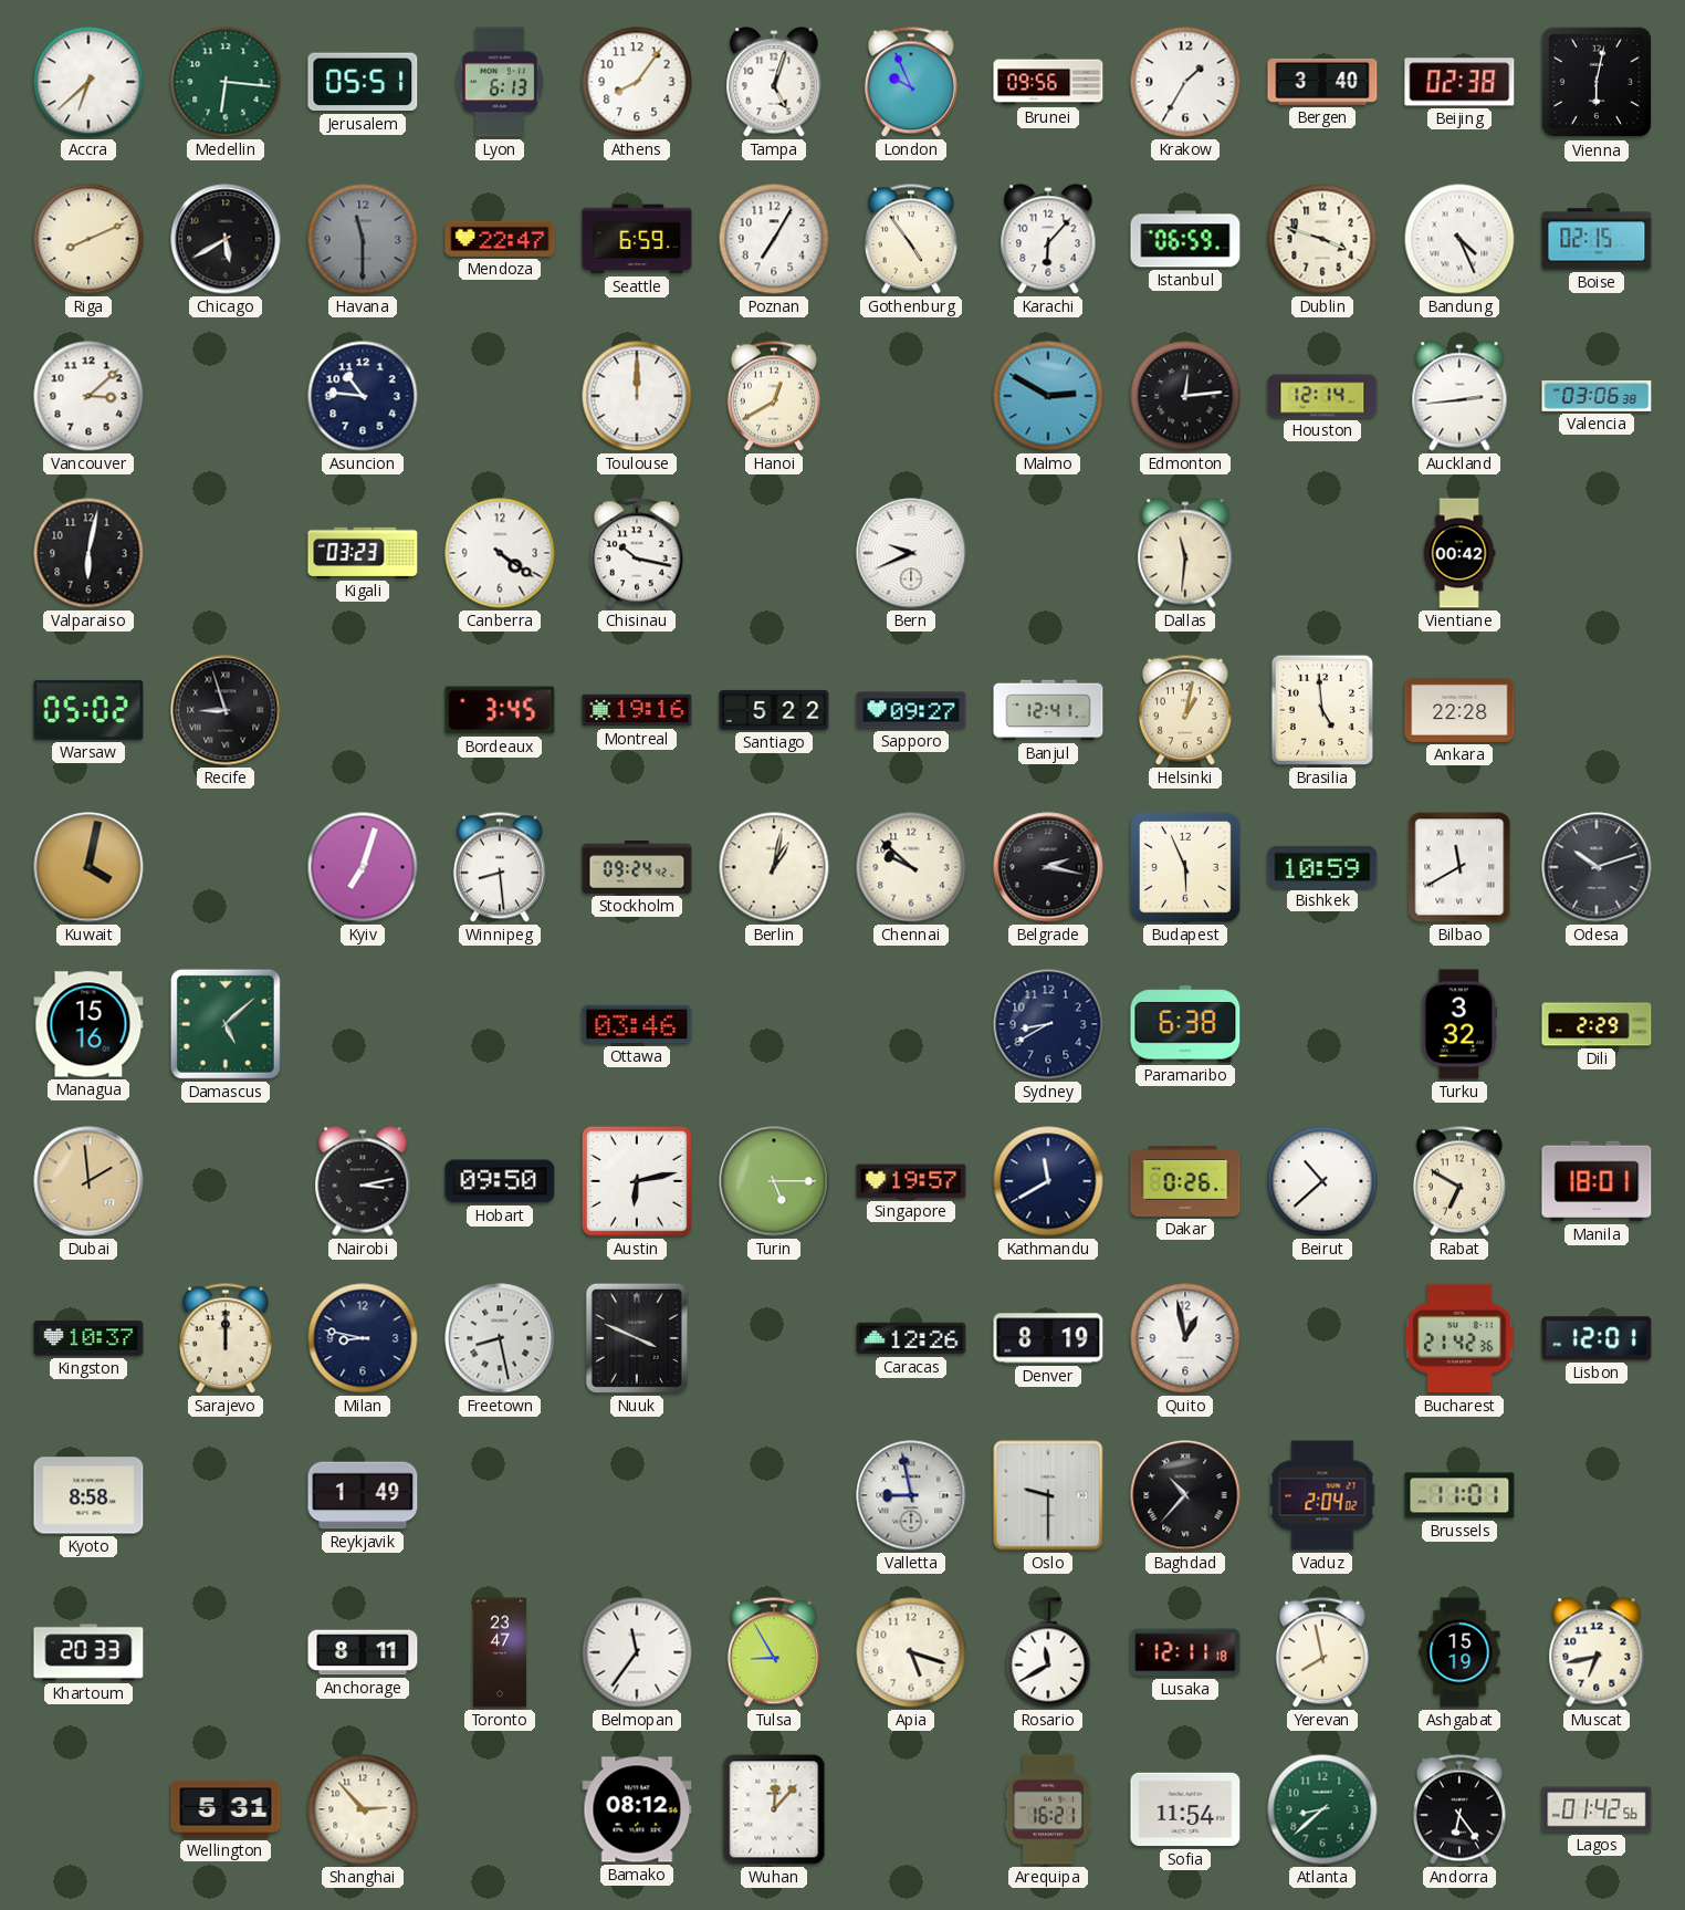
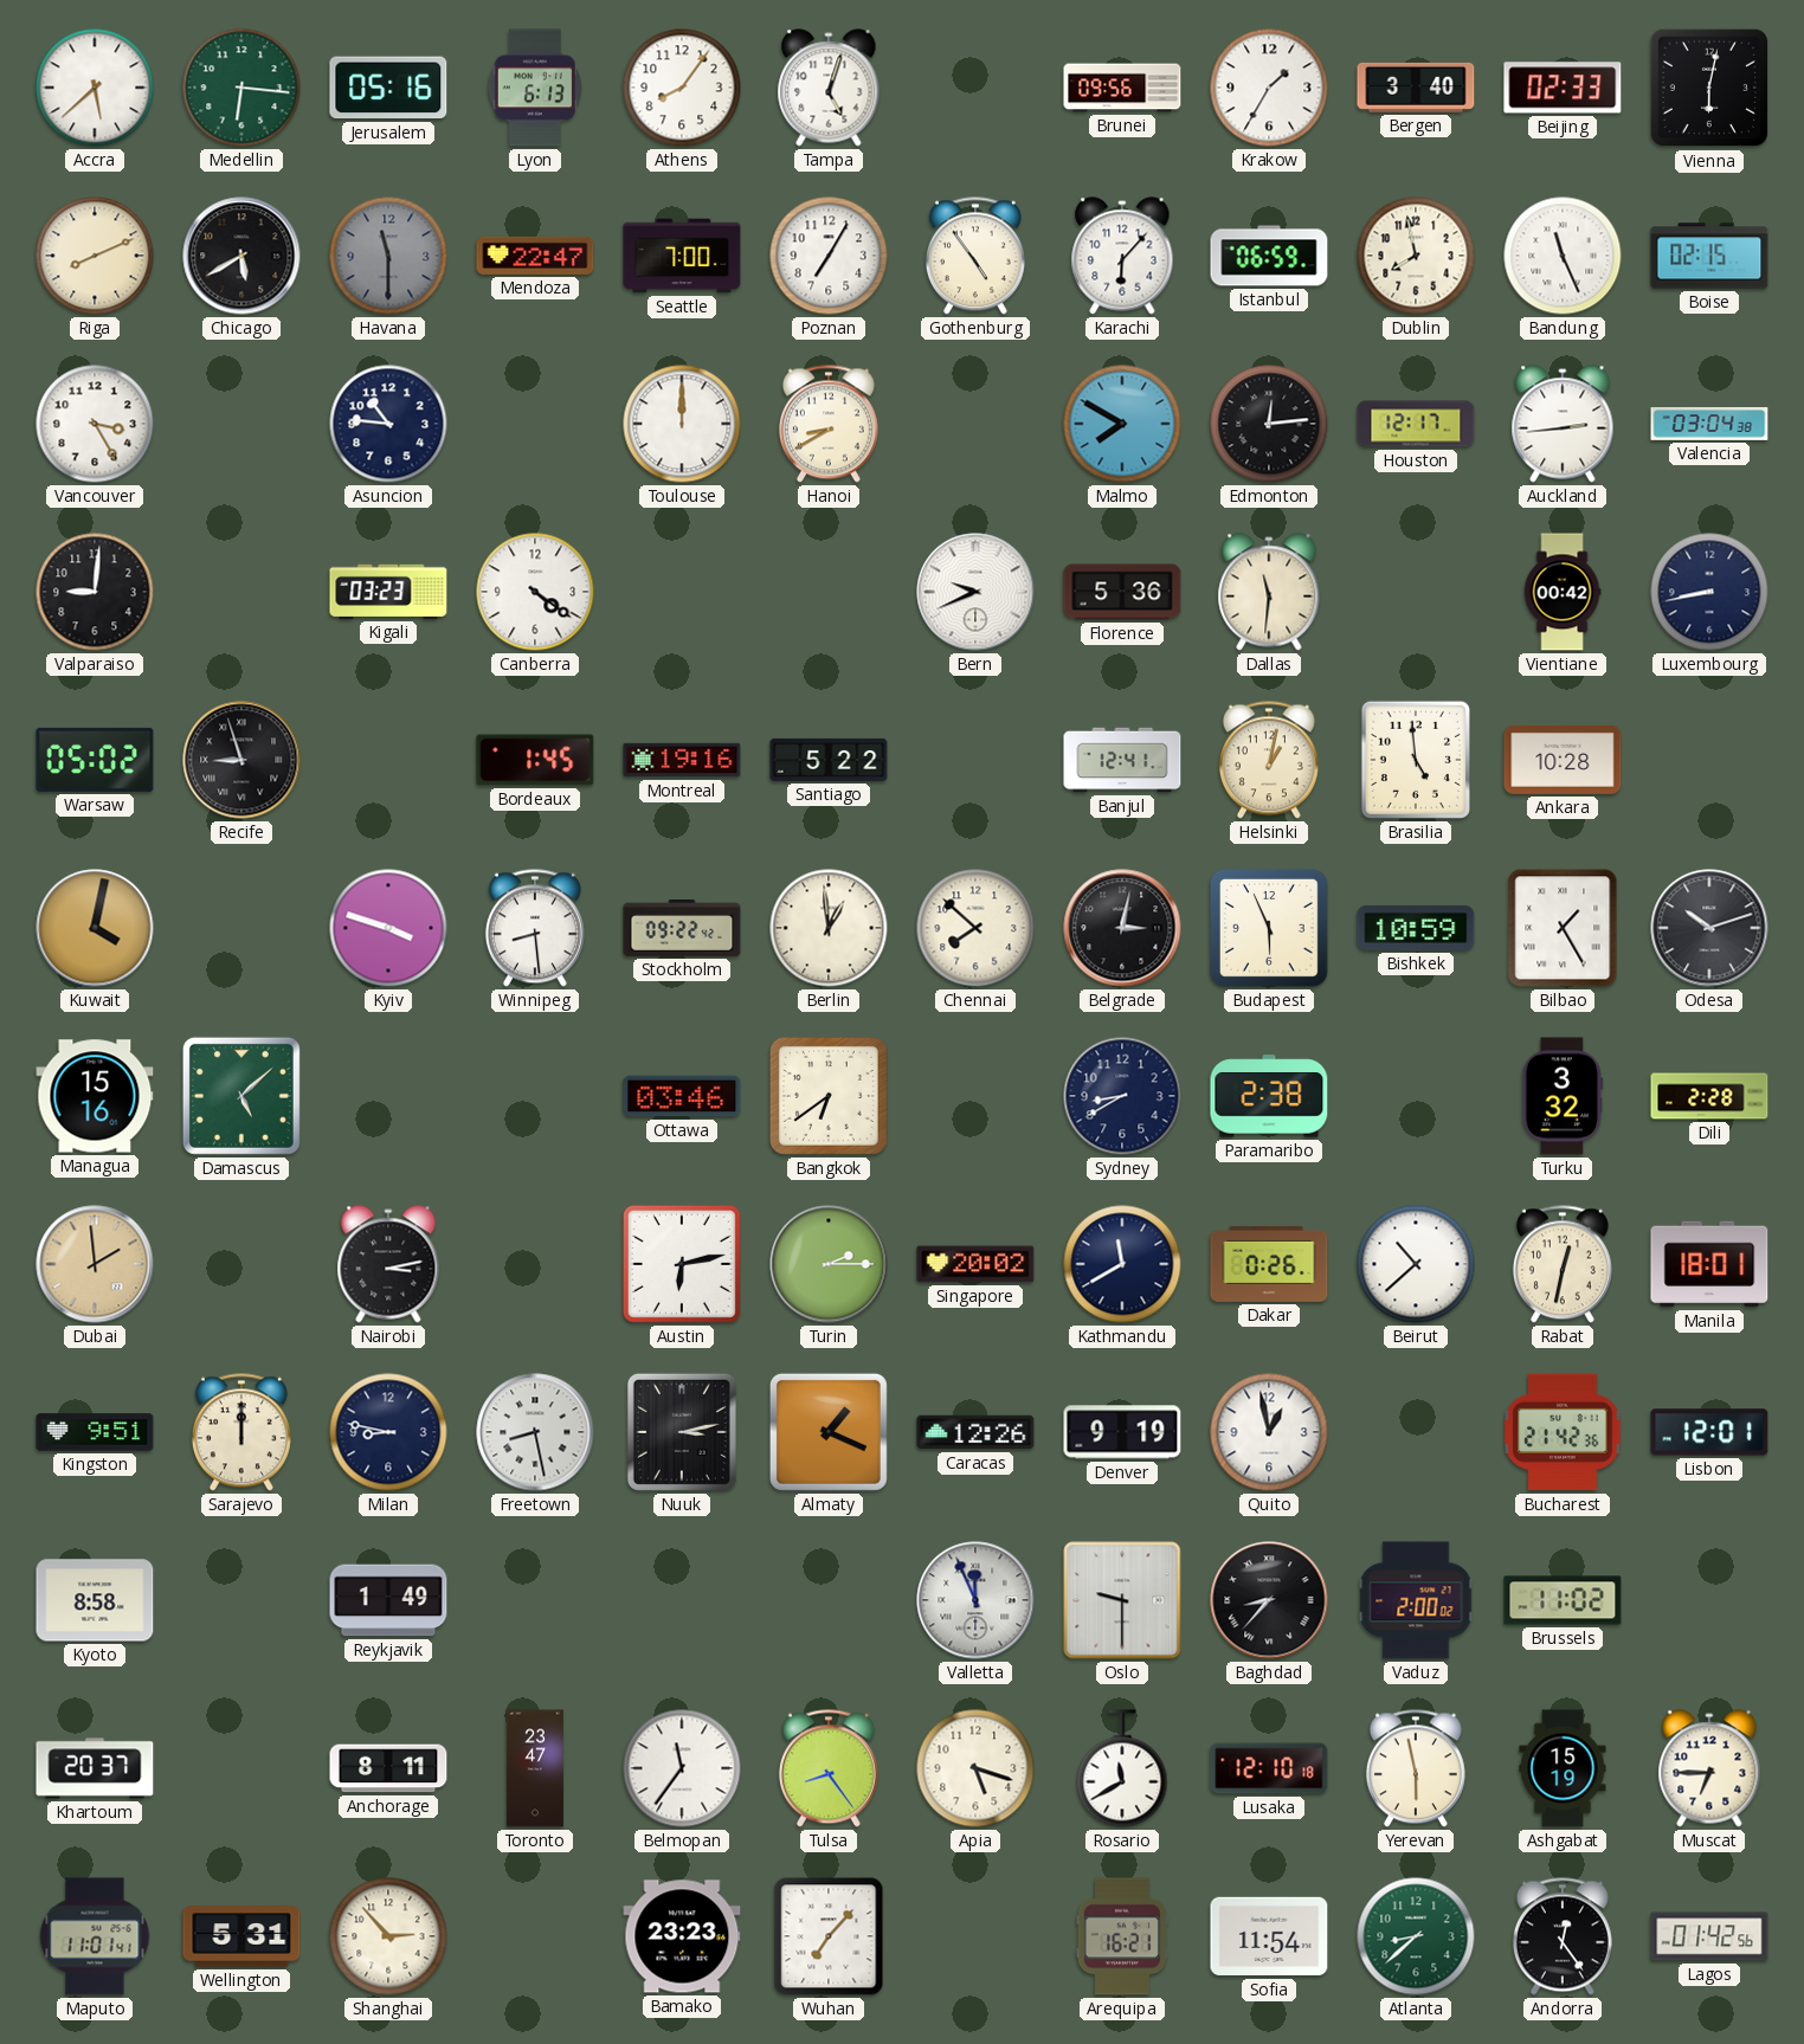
Accra: 6:38 -> 5:38
Jerusalem: 05:51 -> 05:16
London: 9:56 -> none
Beijing: 02:38 -> 02:33
Seattle: 6:59 -> 7:00
Dublin: 3:48 -> 7:58
Bandung: 4:26 -> 11:26
Vancouver: 3:08 -> 3:25
Hanoi: 12:40 -> 8:40
Malmo: 2:50 -> 7:50
Houston: 12:14 -> 12:17
Valencia: 03:06 -> 03:04
Valparaiso: 6:02 -> 9:01
Chisinau: 10:17 -> none
Florence: none -> 5:36
Luxembourg: none -> 8:43
Bordeaux: 3:45 -> 1:45
Sapporo: 09:27 -> none
Ankara: 22:28 -> 10:28
Kyiv: 7:03 -> 3:48
Stockholm: 09:24 -> 09:22
Berlin: 1:02 -> 12:59
Chennai: 9:52 -> 7:52
Belgrade: 2:17 -> 3:02
Bilbao: 11:40 -> 1:25
Bangkok: none -> 6:39
Paramaribo: 6:38 -> 2:38
Dili: 2:29 -> 2:28
Hobart: 09:50 -> none
Turin: 5:15 -> 2:15
Singapore: 19:57 -> 20:02
Rabat: 6:50 -> 12:32
Kingston: 10:37 -> 9:51
Nuuk: 3:49 -> 3:13
Almaty: none -> 1:19
Denver: 8:19 -> 9:19
Valletta: 8:58 -> 11:56
Baghdad: 10:37 -> 8:37
Vaduz: 2:04 -> 2:00
Brussels: 11:01 -> 11:02
Khartoum: 20:33 -> 20:37
Tulsa: 8:55 -> 8:24
Lusaka: 12:11 -> 12:10
Yerevan: 7:58 -> 5:58
Muscat: 6:43 -> 6:45
Maputo: none -> 11:01
Bamako: 08:12 -> 23:23
Wuhan: 12:07 -> 7:07
Andorra: 6:24 -> 12:24
